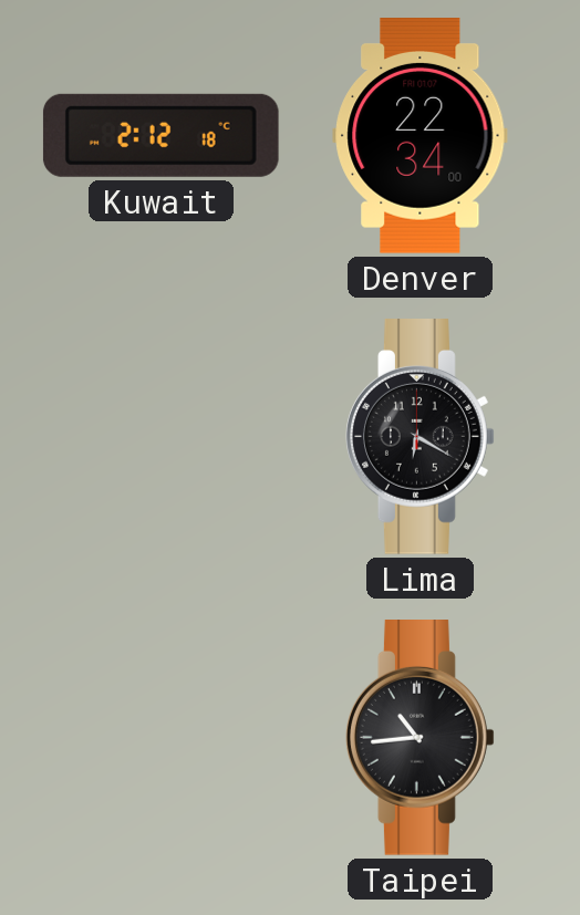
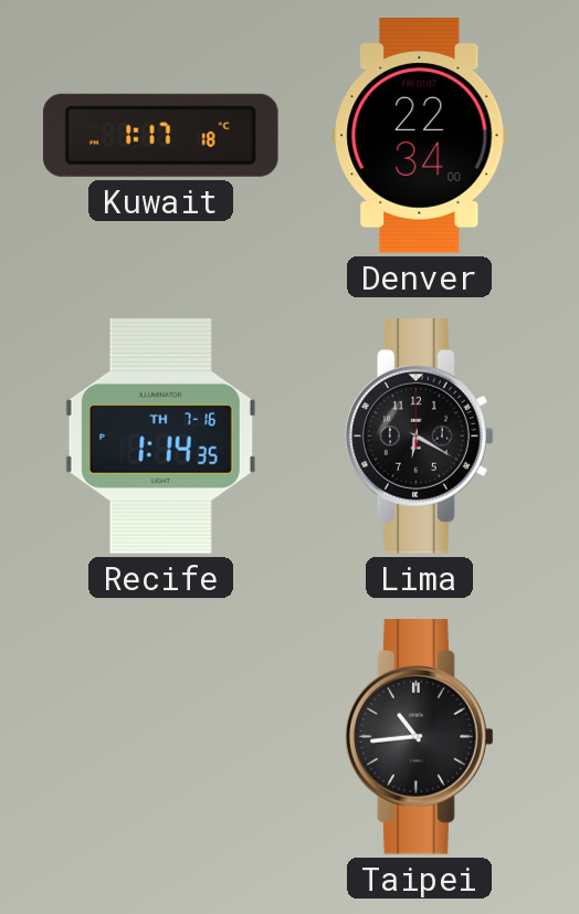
Kuwait: 2:12 -> 1:17
Recife: none -> 1:14
